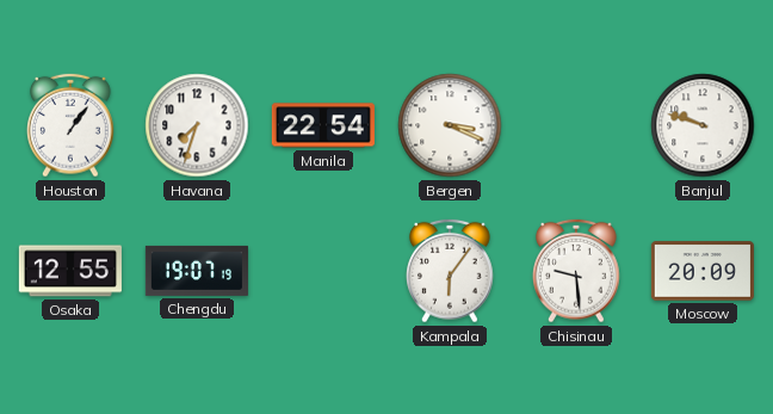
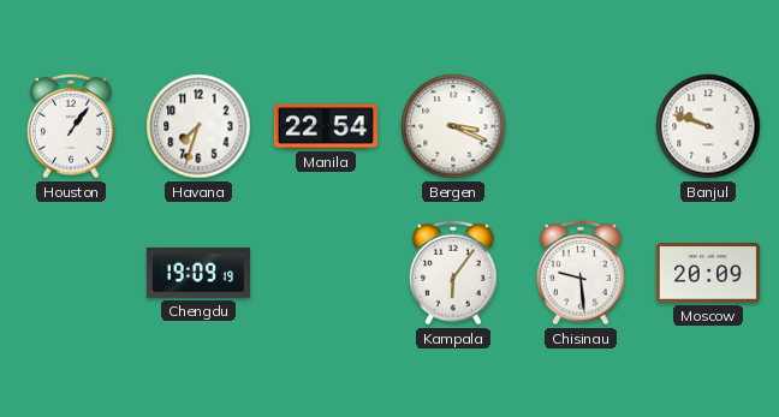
Osaka: 12:55 -> none
Chengdu: 19:07 -> 19:09
